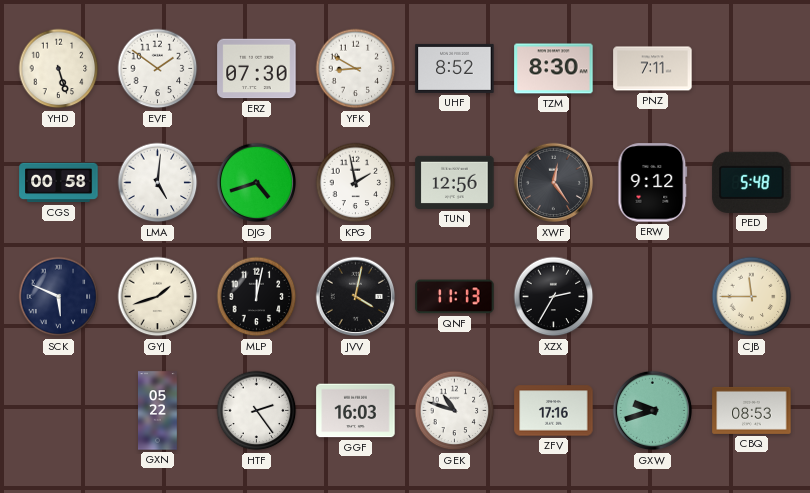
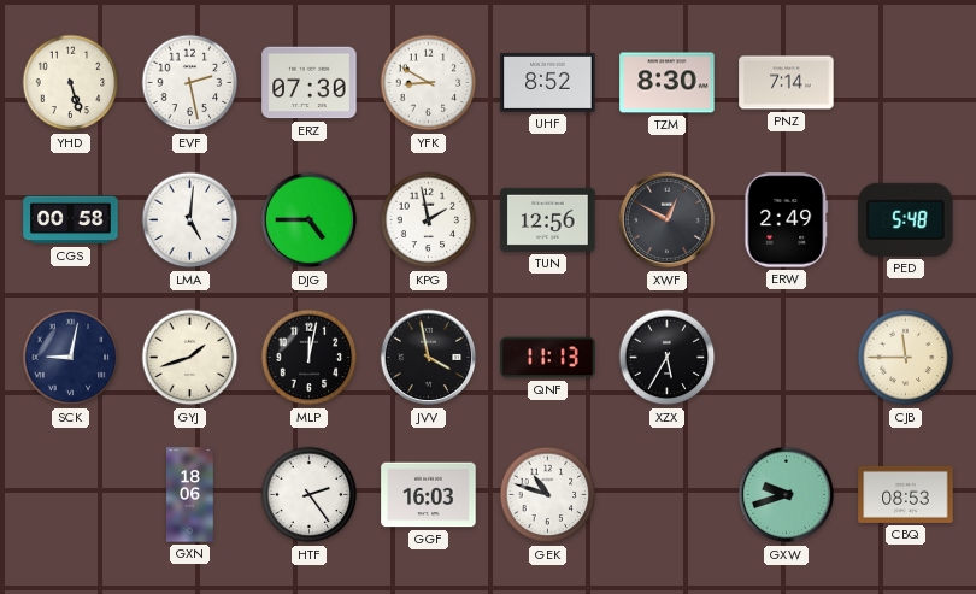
EVF: 1:51 -> 2:28
PNZ: 7:11 -> 7:14
DJG: 4:42 -> 4:45
XWF: 12:24 -> 12:50
ERW: 9:12 -> 2:49
SCK: 5:49 -> 9:02
JVV: 4:02 -> 3:58
XZX: 2:35 -> 5:35
GXN: 05:22 -> 18:06
ZFV: 17:16 -> none
